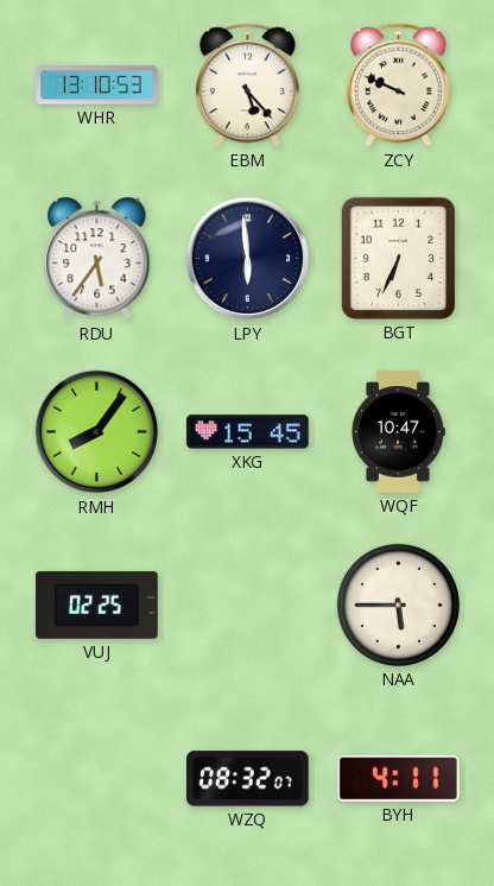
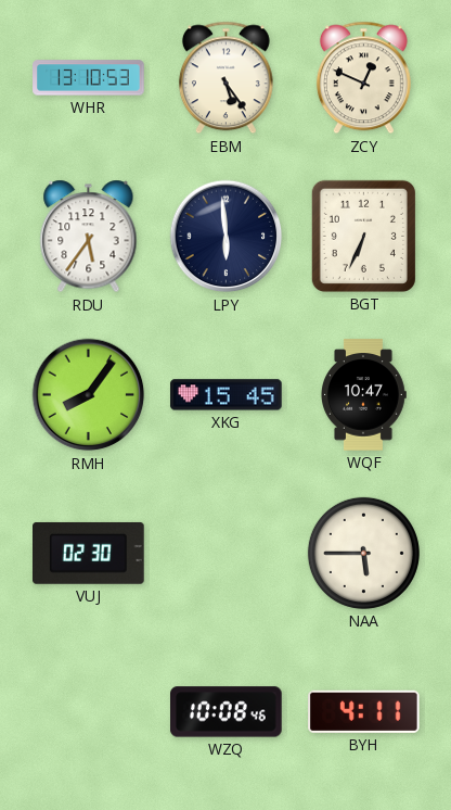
EBM: 5:23 -> 5:24
ZCY: 9:49 -> 12:49
VUJ: 02:25 -> 02:30
WZQ: 08:32 -> 10:08
